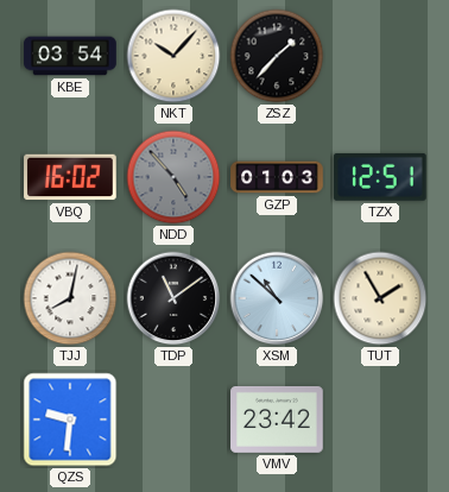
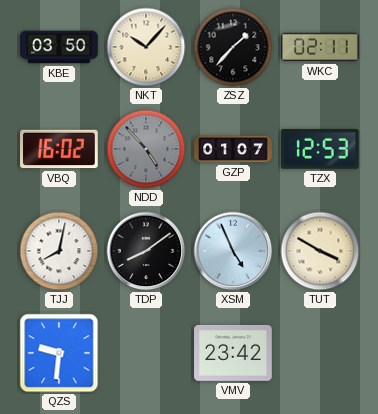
KBE: 03:54 -> 03:50
WKC: none -> 02:11
GZP: 01:03 -> 01:07
TZX: 12:51 -> 12:53
TDP: 11:09 -> 8:09
XSM: 10:52 -> 4:56
TUT: 1:55 -> 3:50
